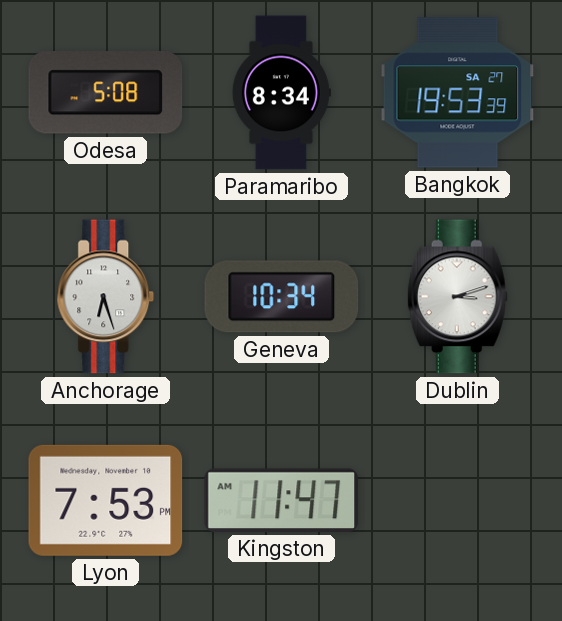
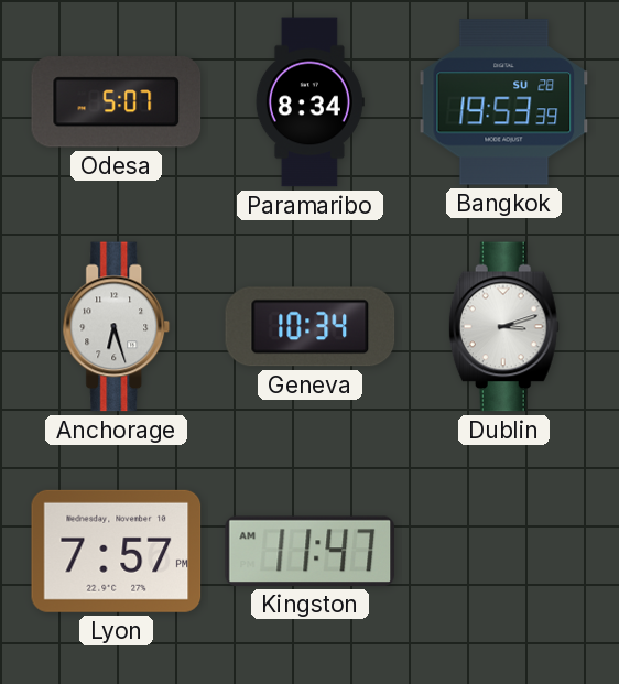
Odesa: 5:08 -> 5:07
Bangkok date: SA 27 -> SU 28
Lyon: 7:53 -> 7:57
